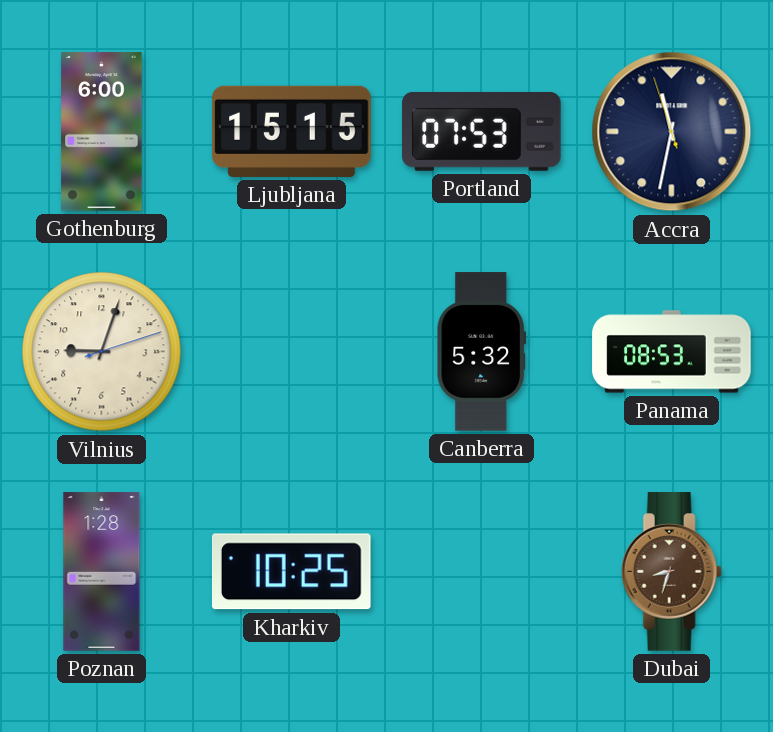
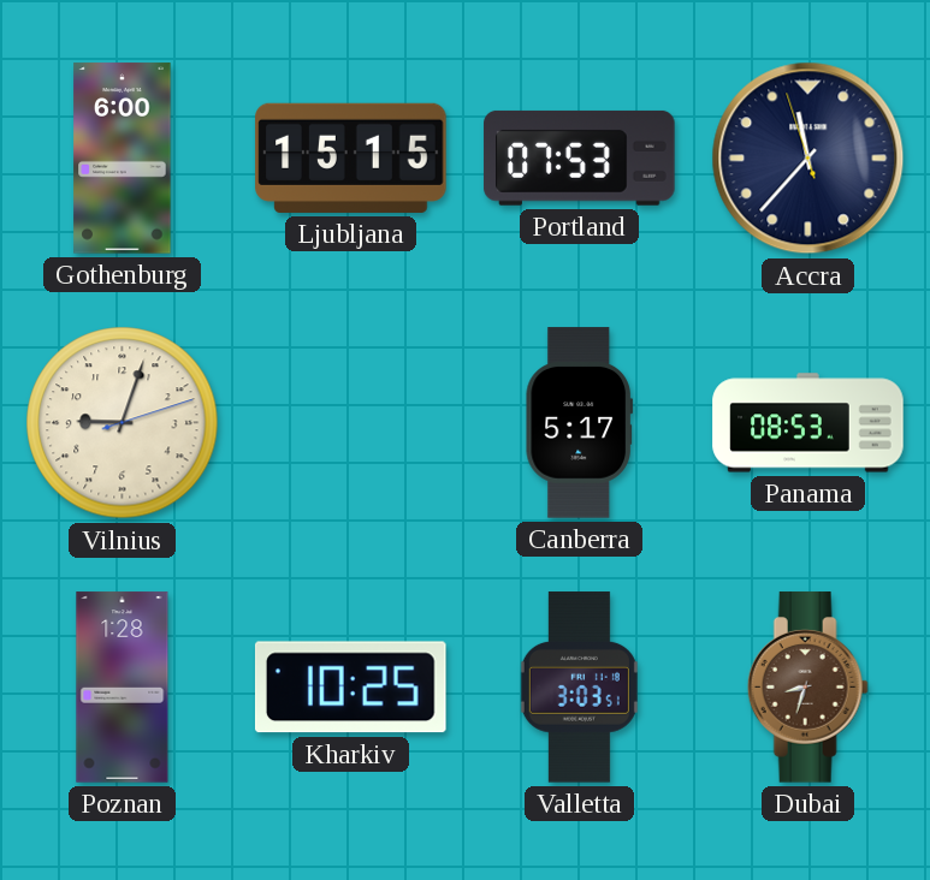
Accra: 11:31 -> 11:36
Canberra: 5:32 -> 5:17
Valletta: none -> 3:03
